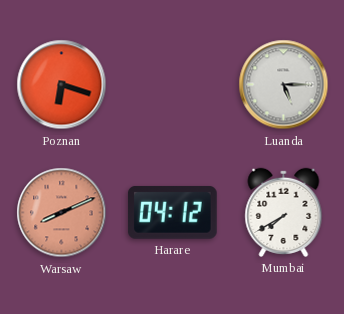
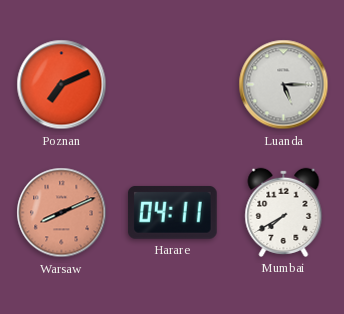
Poznan: 6:18 -> 7:11
Harare: 04:12 -> 04:11
